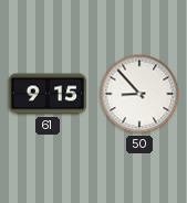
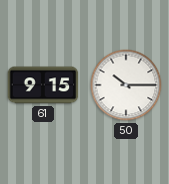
50: 8:53 -> 10:15
